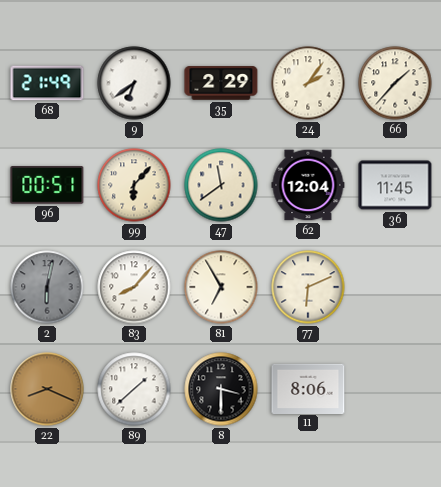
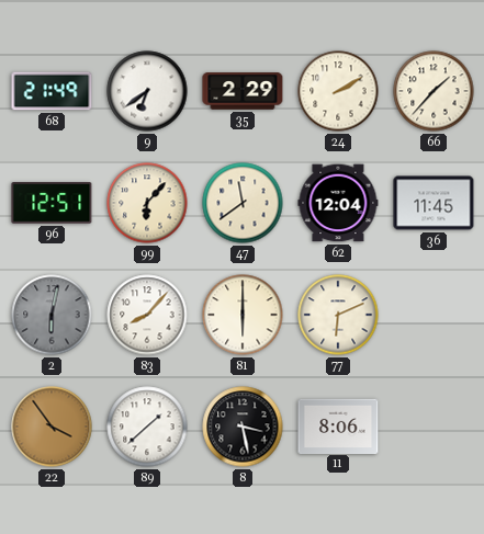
24: 2:06 -> 2:10
96: 00:51 -> 12:51
81: 6:55 -> 6:00
22: 8:19 -> 3:54
8: 3:30 -> 3:28
